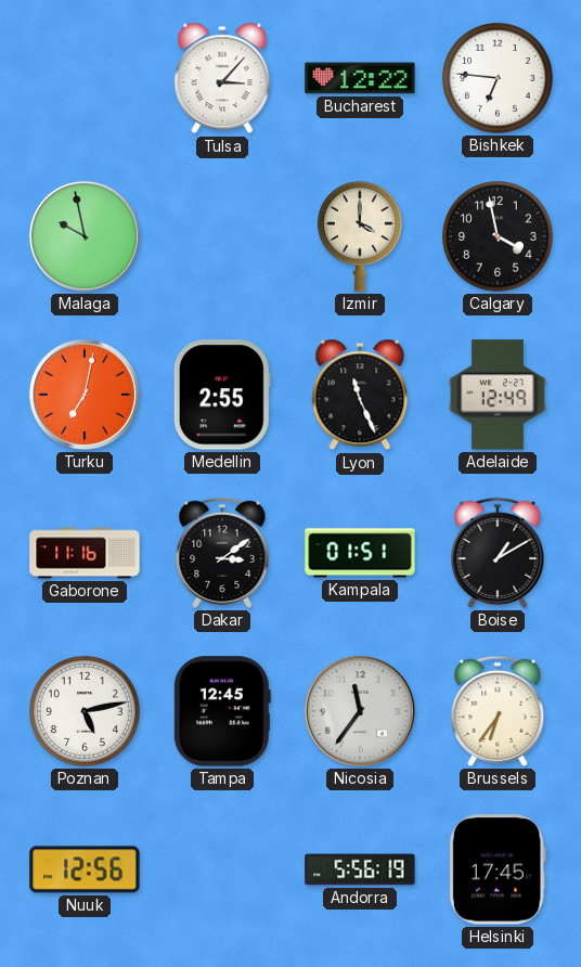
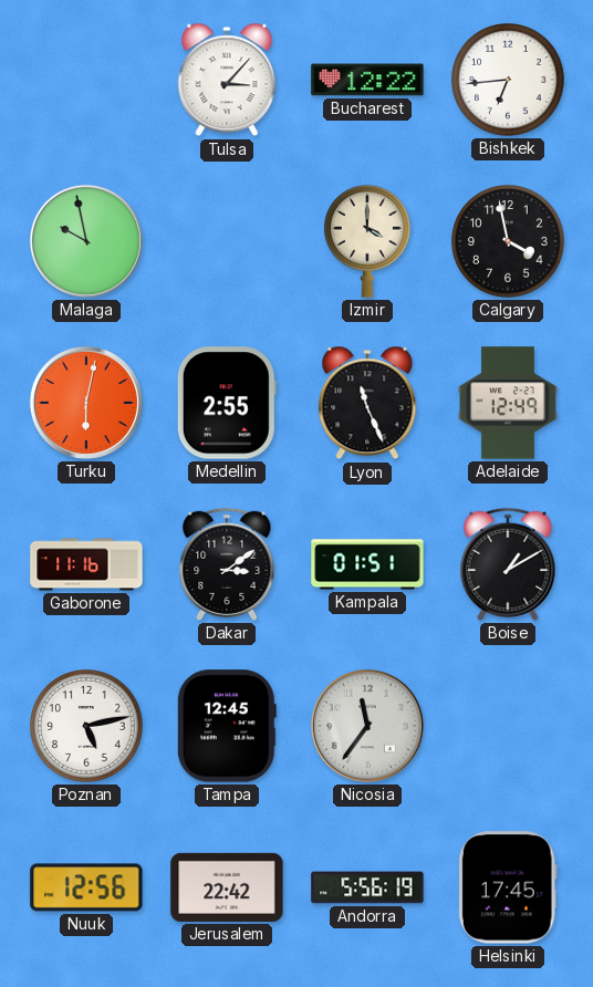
Bishkek: 6:46 -> 6:44
Turku: 7:02 -> 6:02
Brussels: 6:36 -> none
Jerusalem: none -> 22:42
